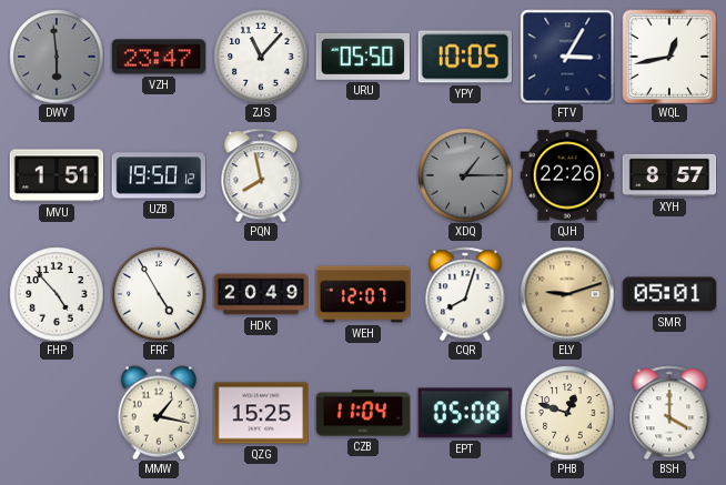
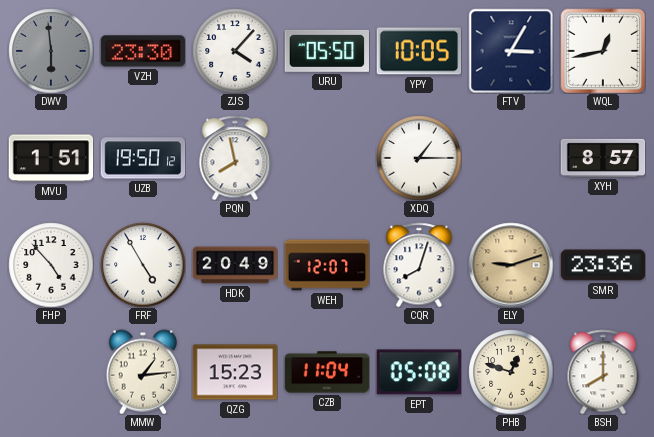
VZH: 23:47 -> 23:30
ZJS: 11:07 -> 4:07
XDQ dial: grey -> white
QJH: 22:26 -> none
SMR: 05:01 -> 23:36
MMW: 1:17 -> 1:14
QZG: 15:25 -> 15:23
BSH: 4:00 -> 8:00
